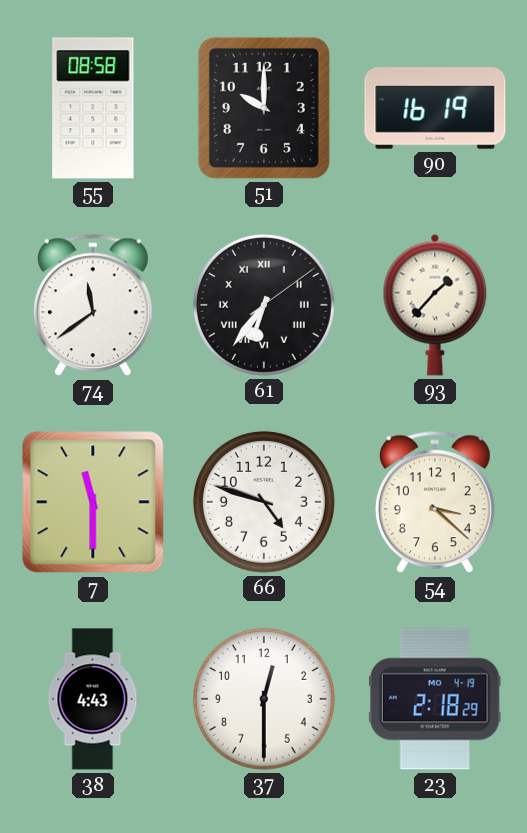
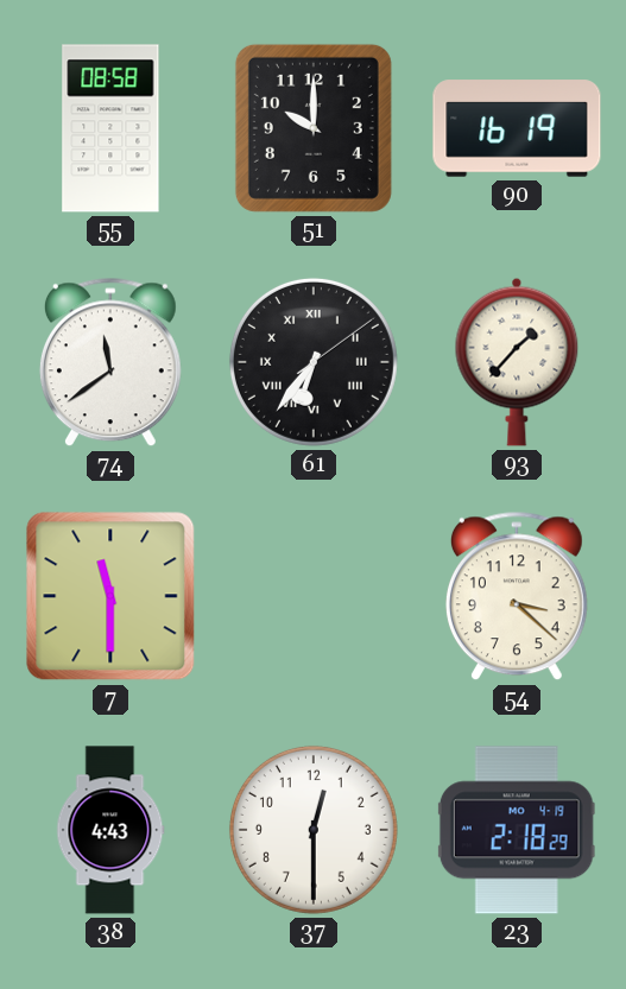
66: 4:48 -> none
